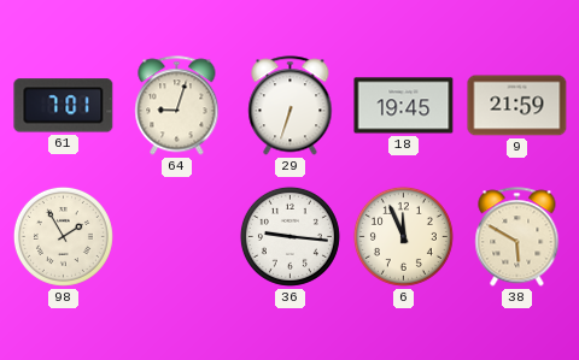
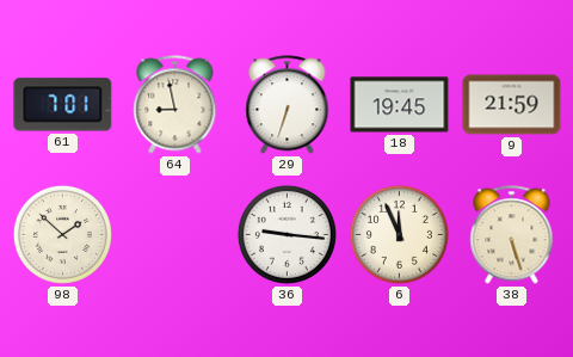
64: 9:03 -> 8:58
98: 1:55 -> 1:52
38: 5:50 -> 5:27
